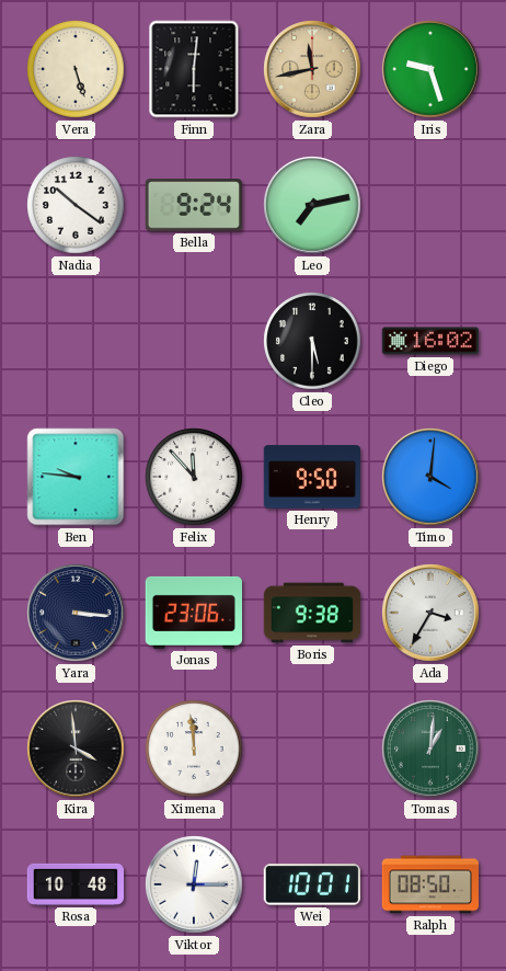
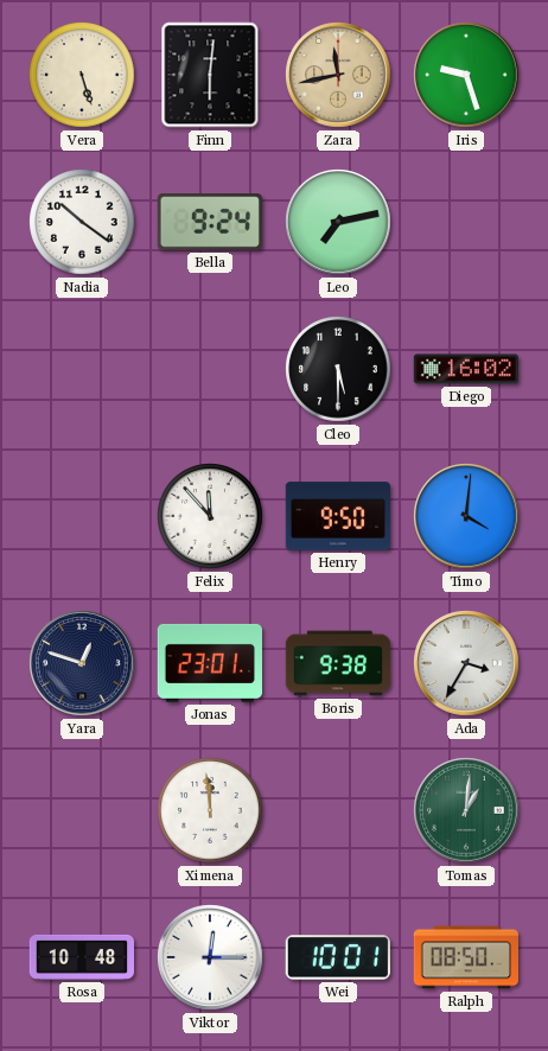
Ben: 9:46 -> none
Yara: 3:16 -> 12:48
Jonas: 23:06 -> 23:01
Kira: 3:59 -> none
